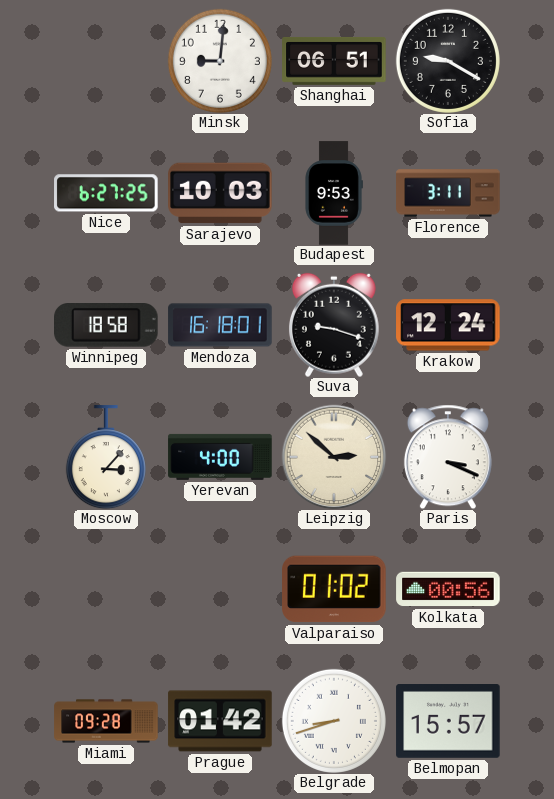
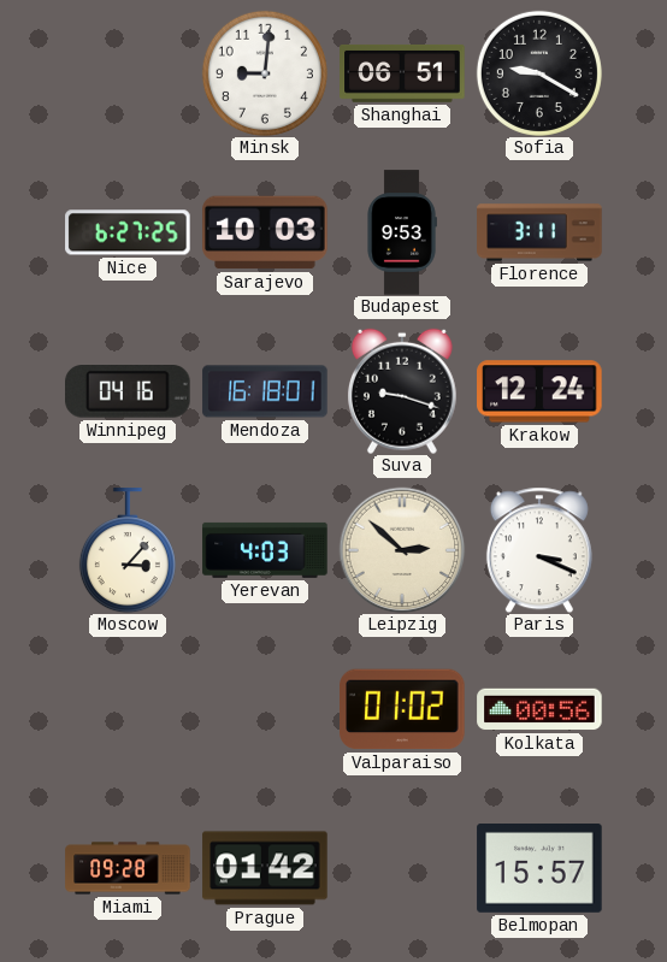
Winnipeg: 18:58 -> 04:16
Yerevan: 4:00 -> 4:03
Belgrade: 8:42 -> none
